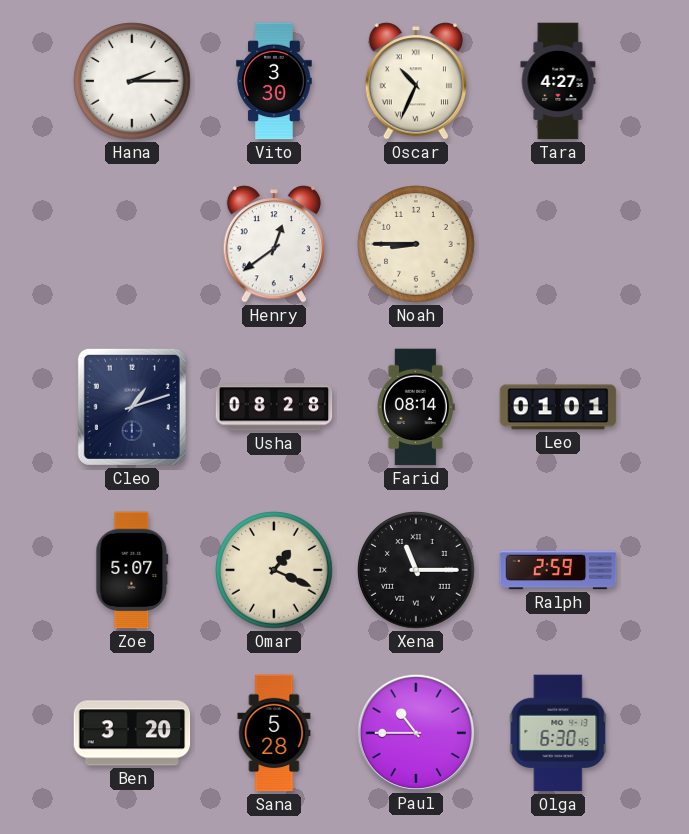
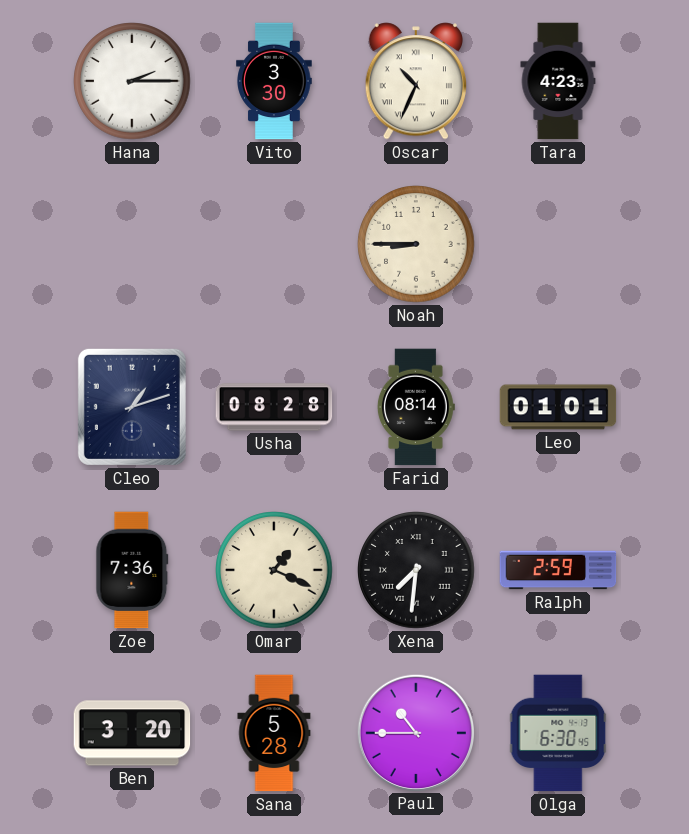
Tara: 4:27 -> 4:23
Henry: 12:39 -> none
Zoe: 5:07 -> 7:36
Xena: 11:15 -> 7:31
